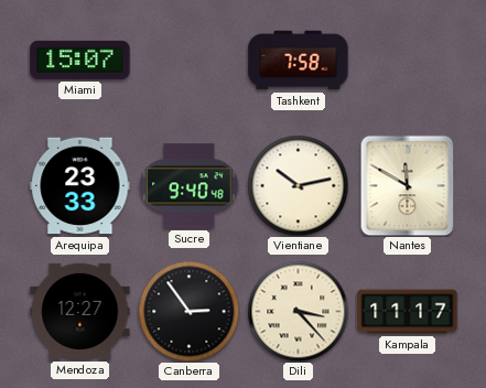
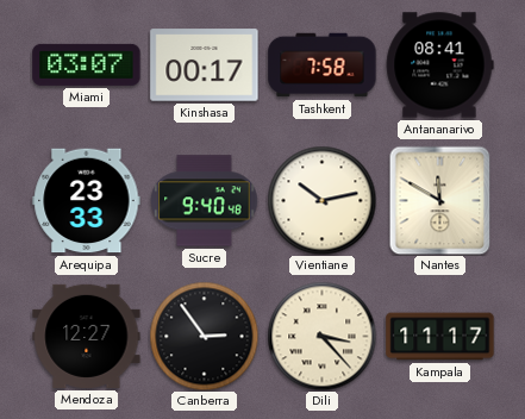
Miami: 15:07 -> 03:07
Kinshasa: none -> 00:17
Antananarivo: none -> 08:41
